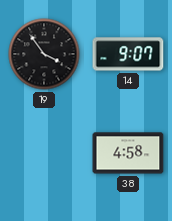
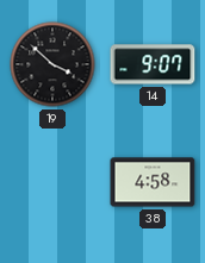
19: 3:54 -> 3:52
